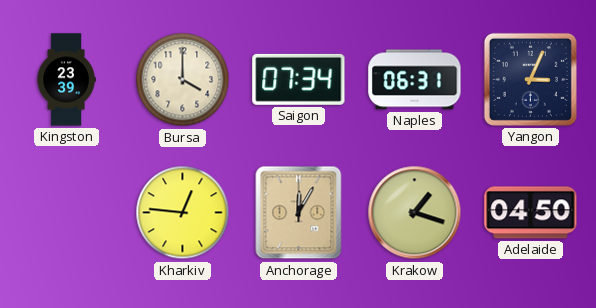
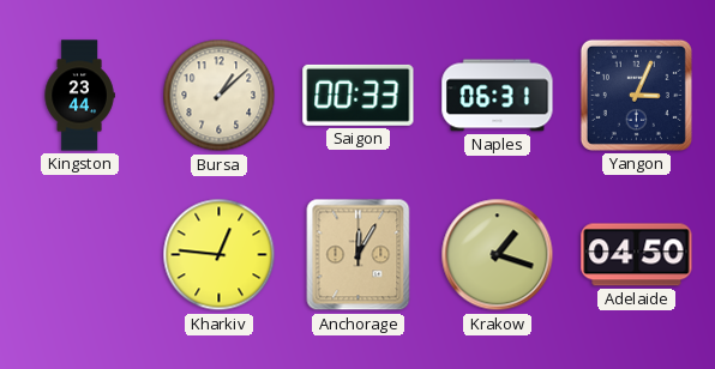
Kingston: 23:39 -> 23:44
Bursa: 4:00 -> 1:08
Saigon: 07:34 -> 00:33
